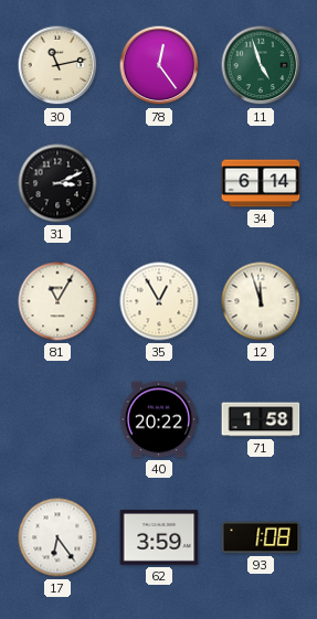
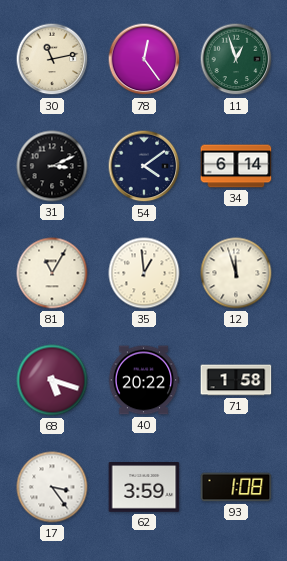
11: 4:57 -> 12:57
54: none -> 4:09
35: 12:55 -> 12:59
68: none -> 5:18
17: 6:24 -> 3:24
